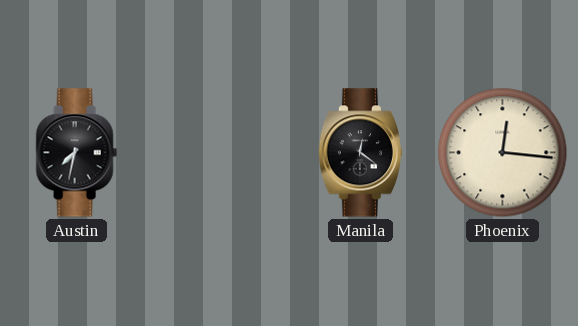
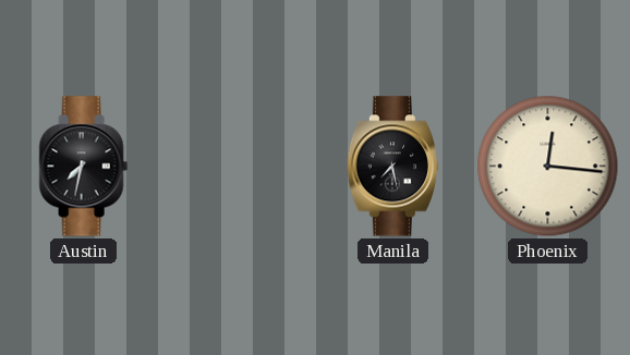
Manila: 12:21 -> 7:28
